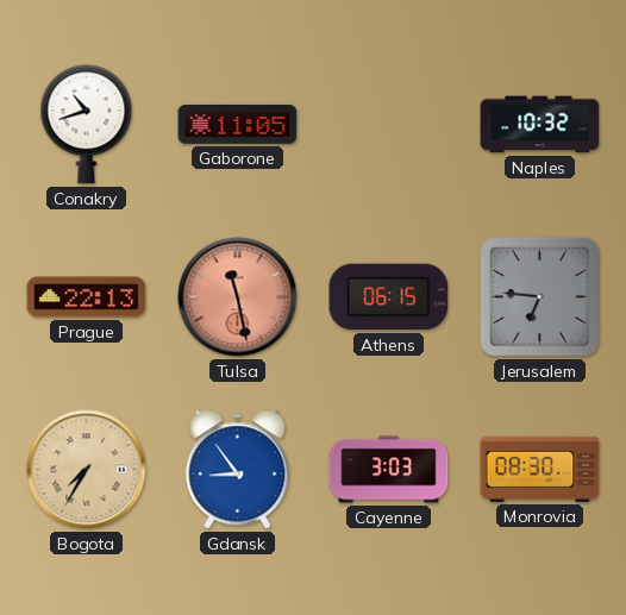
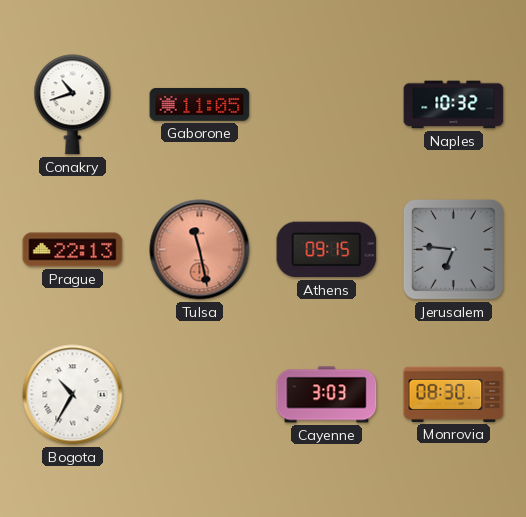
Athens: 06:15 -> 09:15
Bogota: 7:35 -> 10:35
Bogota dial: champagne -> white
Gdansk: 8:54 -> none
